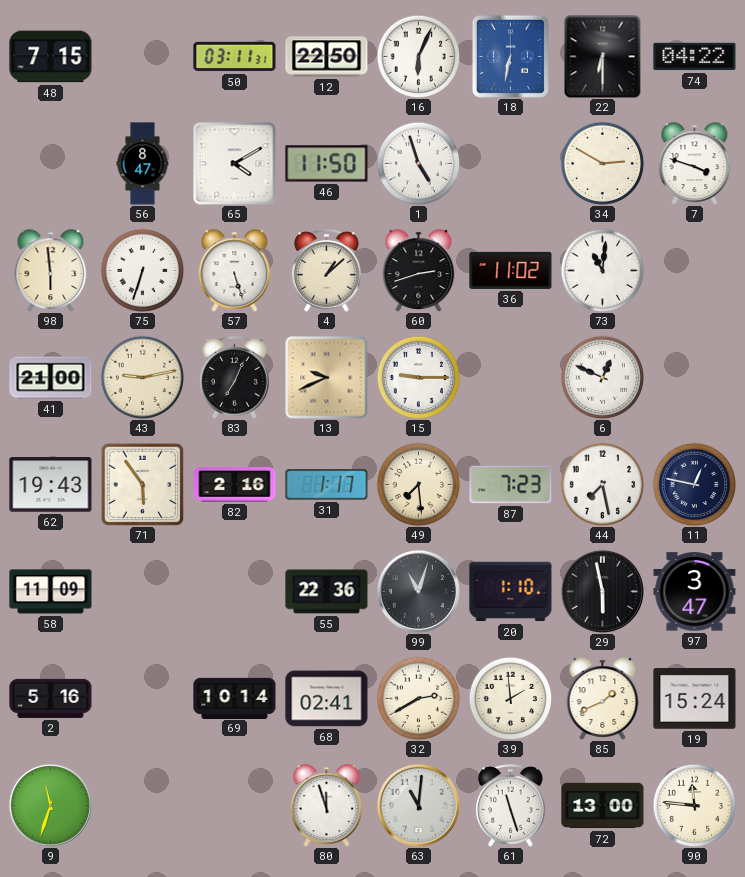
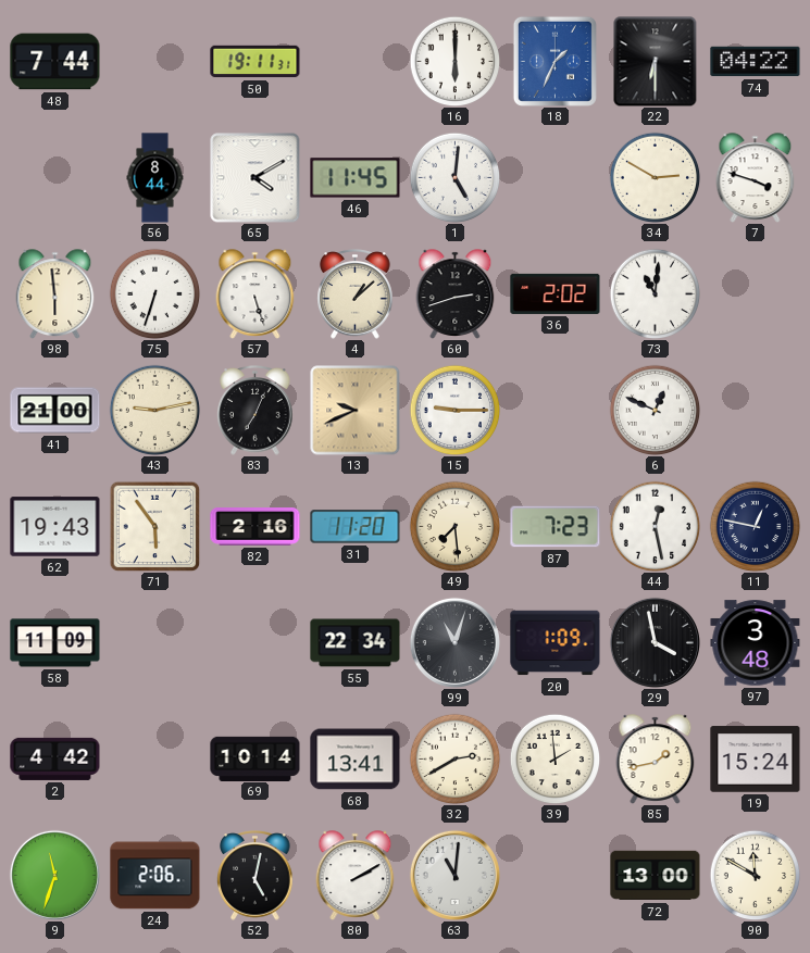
48: 7:15 -> 7:44
50: 03:11 -> 19:11
12: 22:50 -> none
16: 6:04 -> 6:00
18: 6:32 -> 1:34
56: 8:47 -> 8:44
46: 11:50 -> 11:45
1: 4:57 -> 5:01
36: 11:02 -> 2:02
31: 1:17 -> 11:20
44: 7:28 -> 12:28
55: 22:36 -> 22:34
20: 1:10 -> 1:09
29: 5:58 -> 3:58
97: 3:47 -> 3:48
2: 5:16 -> 4:42
68: 02:41 -> 13:41
85: 1:41 -> 1:43
24: none -> 2:06
52: none -> 5:02
80: 11:57 -> 2:10
61: 11:27 -> none
90: 11:46 -> 11:50
